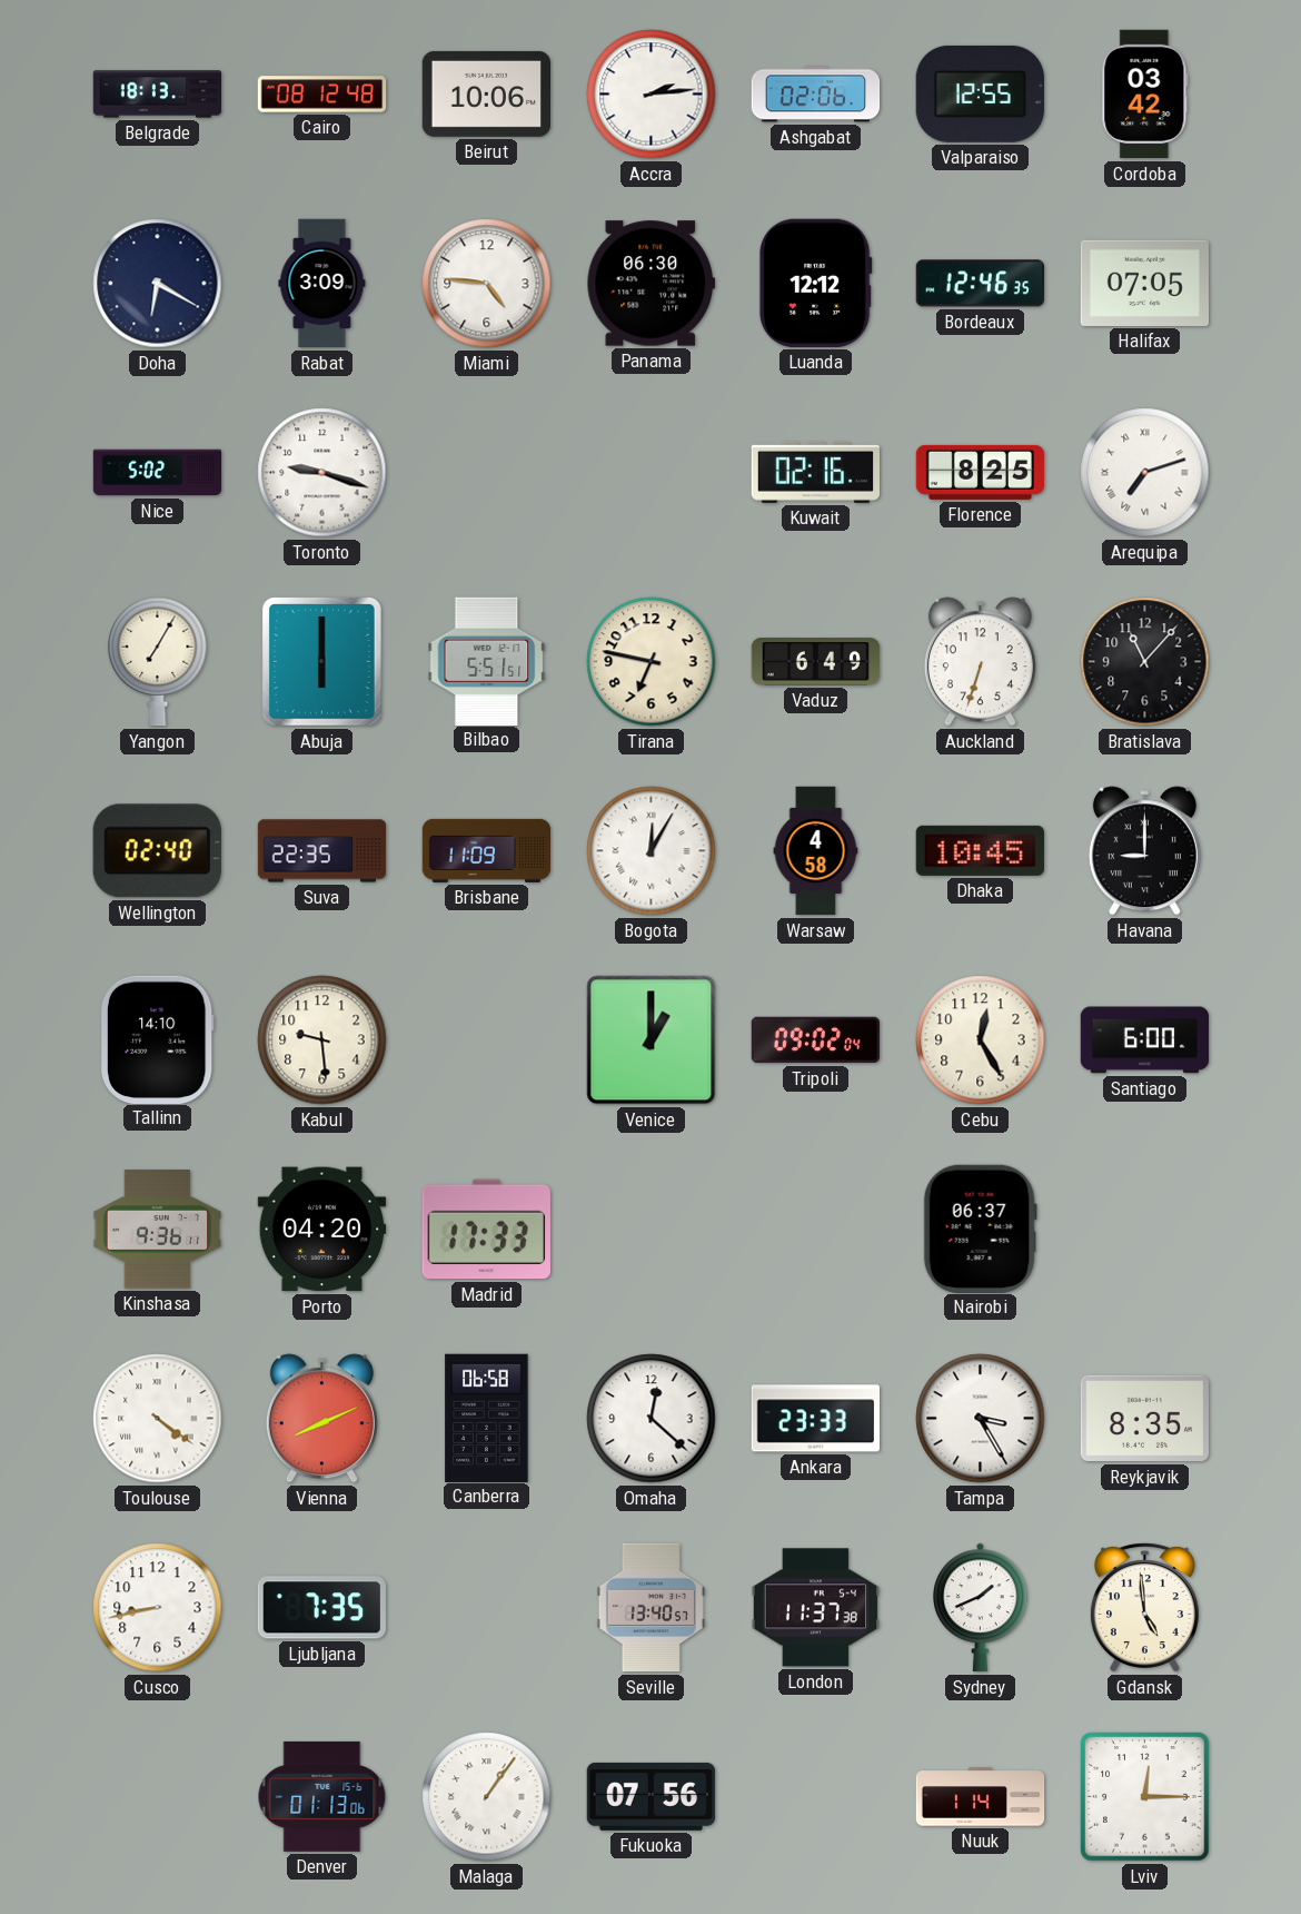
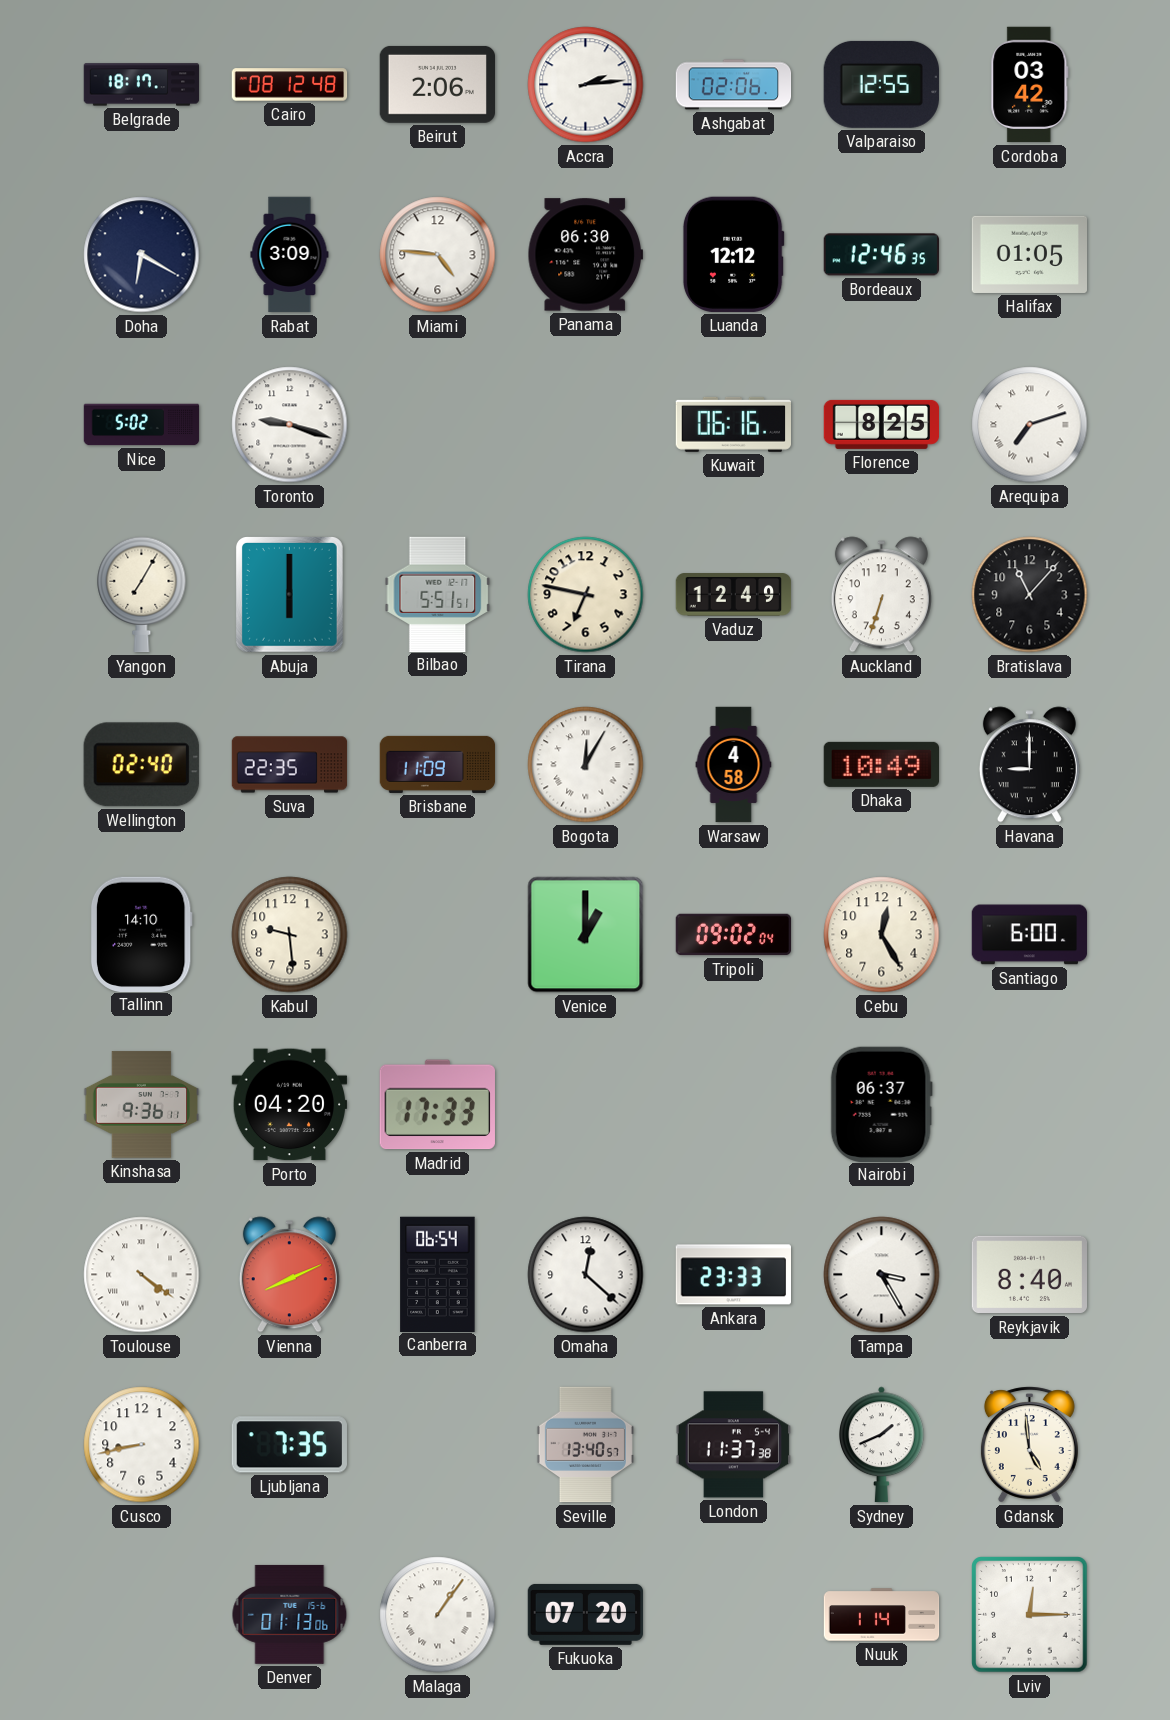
Belgrade: 18:13 -> 18:17
Beirut: 10:06 -> 2:06
Halifax: 07:05 -> 01:05
Kuwait: 02:16 -> 06:16
Vaduz: 6:49 -> 12:49
Dhaka: 10:45 -> 10:49
Canberra: 06:58 -> 06:54
Reykjavik: 8:35 -> 8:40
Fukuoka: 07:56 -> 07:20
